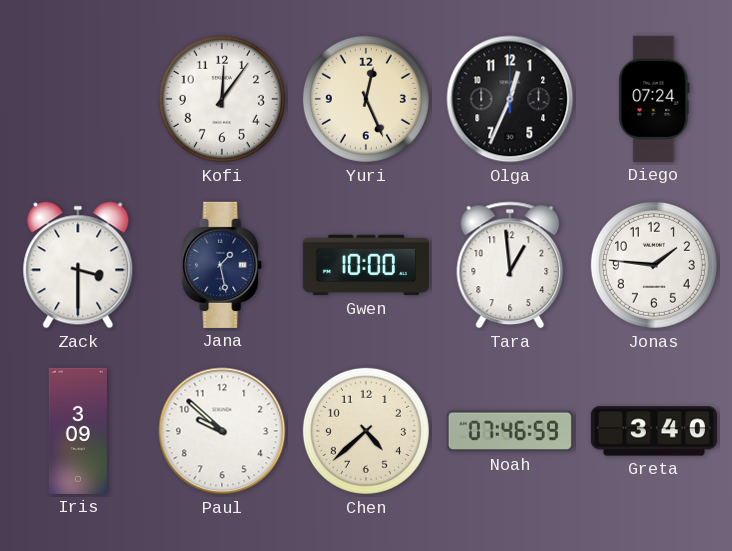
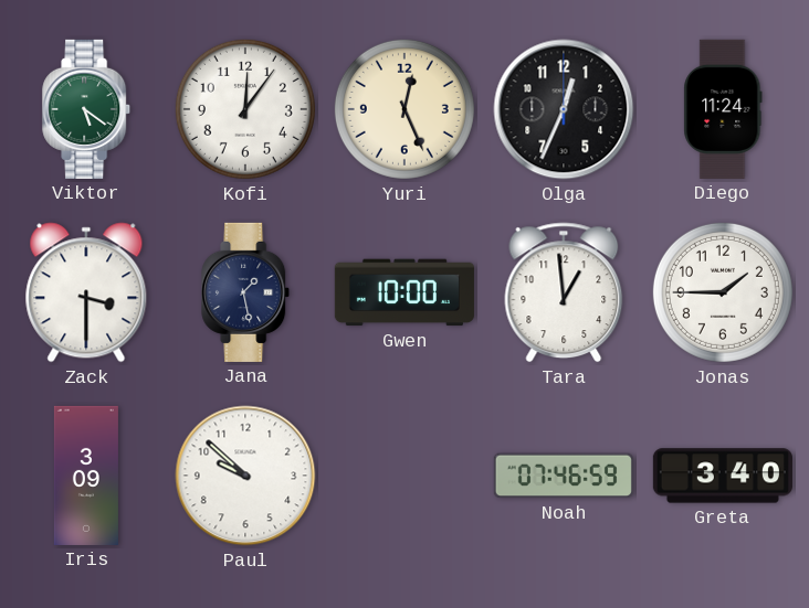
Viktor: none -> 5:21
Diego: 07:24 -> 11:24
Jonas: 1:46 -> 1:45
Chen: 4:38 -> none
